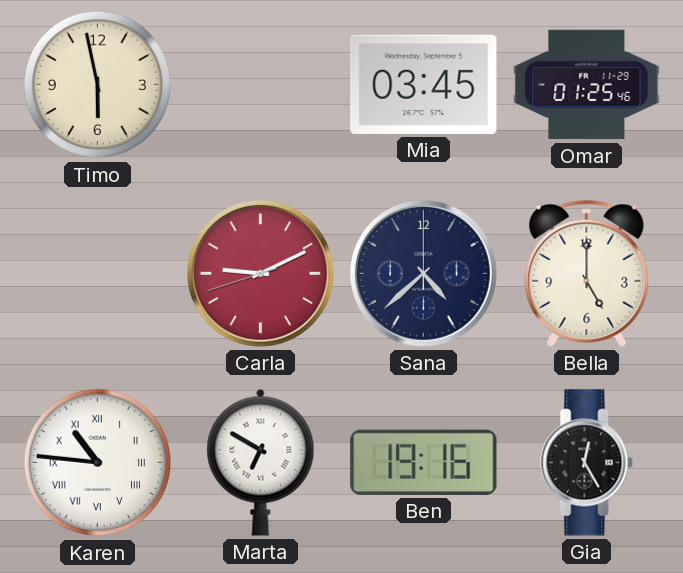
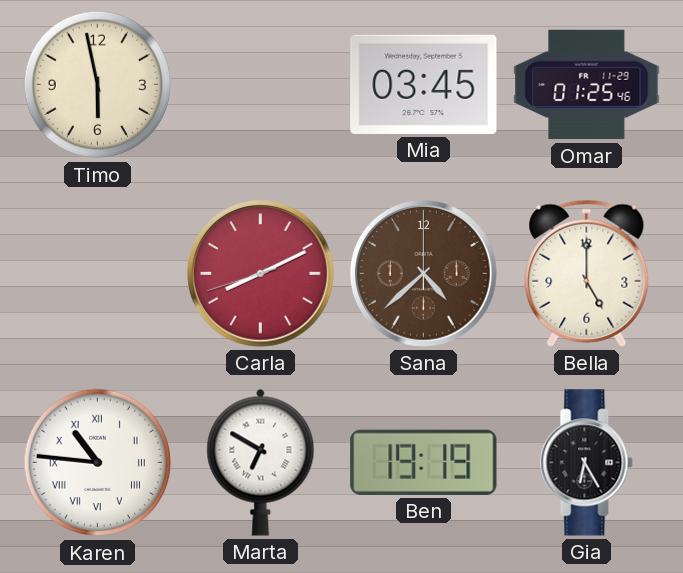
Carla: 9:10 -> 8:10
Sana dial: navy -> brown
Ben: 19:16 -> 19:19
Gia: 12:25 -> 6:25
